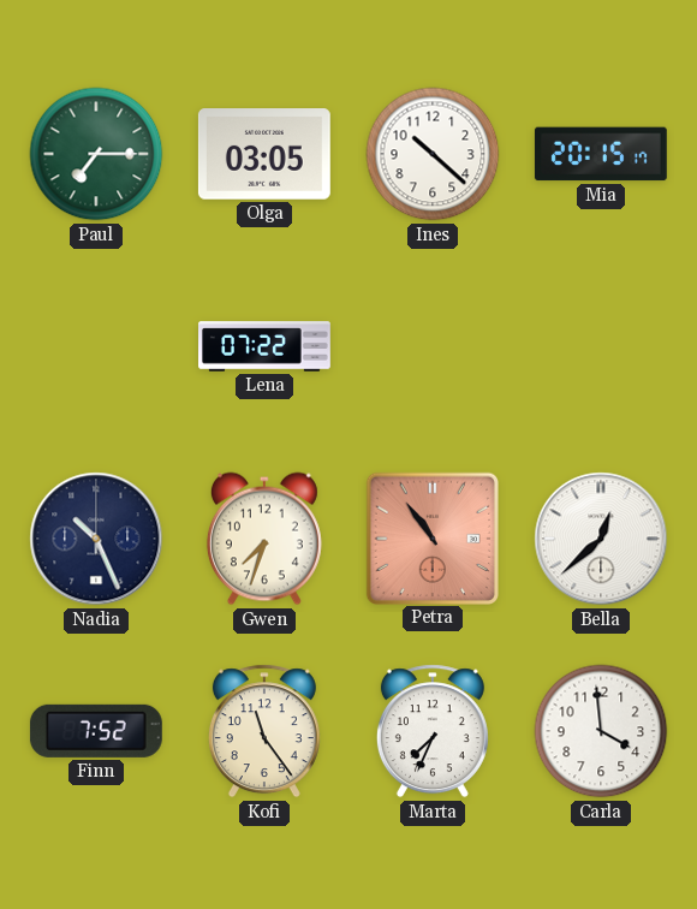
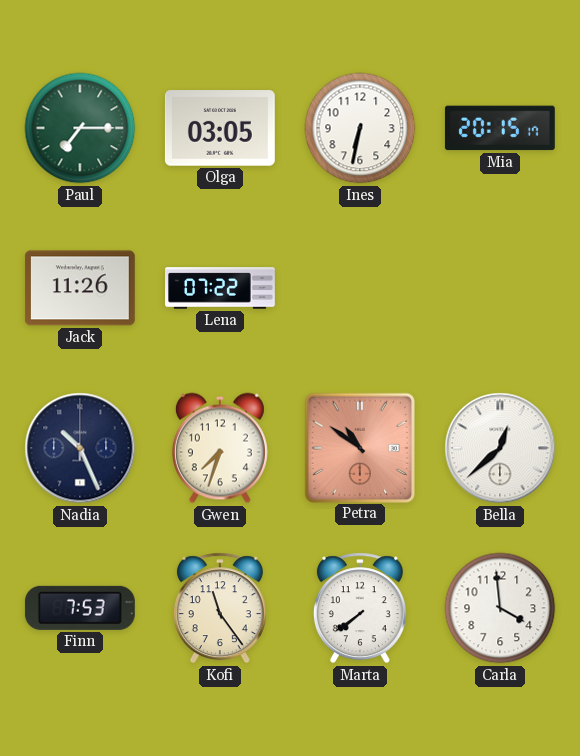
Ines: 10:22 -> 6:32
Jack: none -> 11:26
Petra: 10:54 -> 10:51
Finn: 7:52 -> 7:53
Marta: 7:34 -> 7:39
